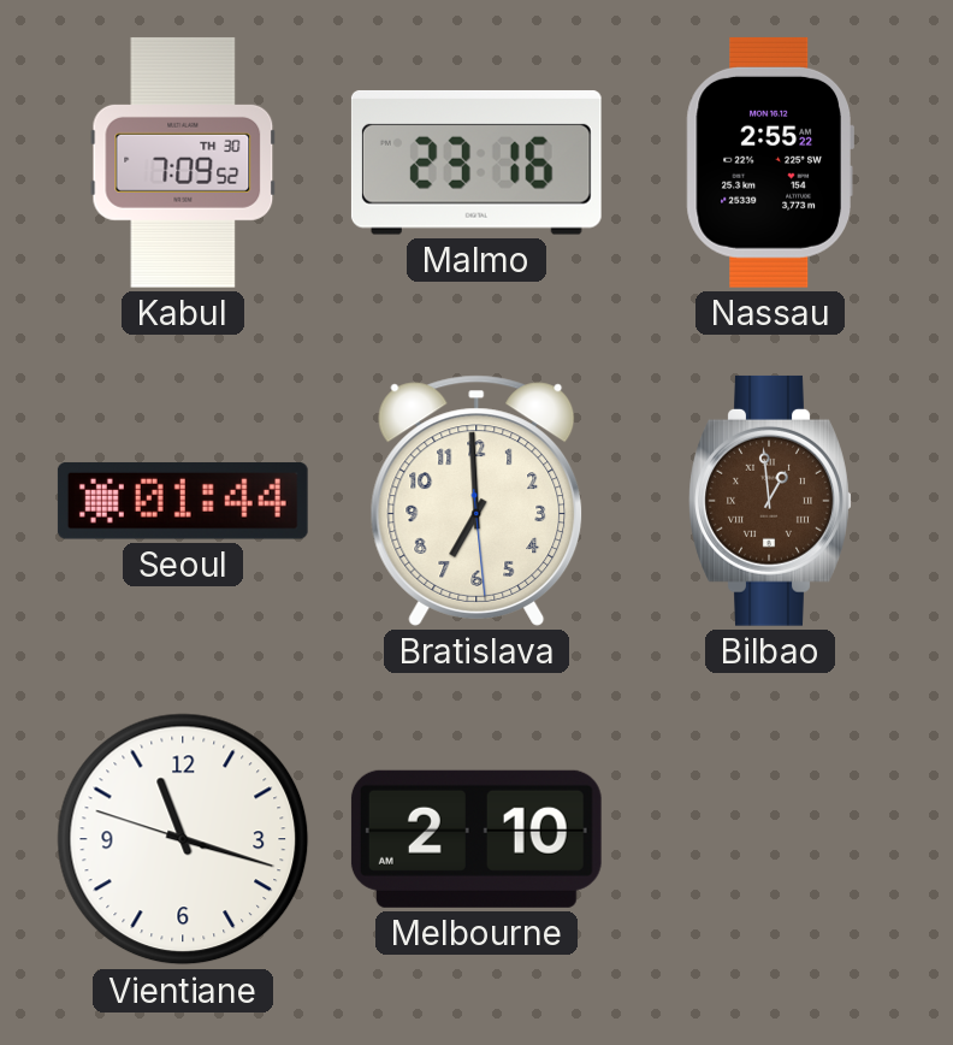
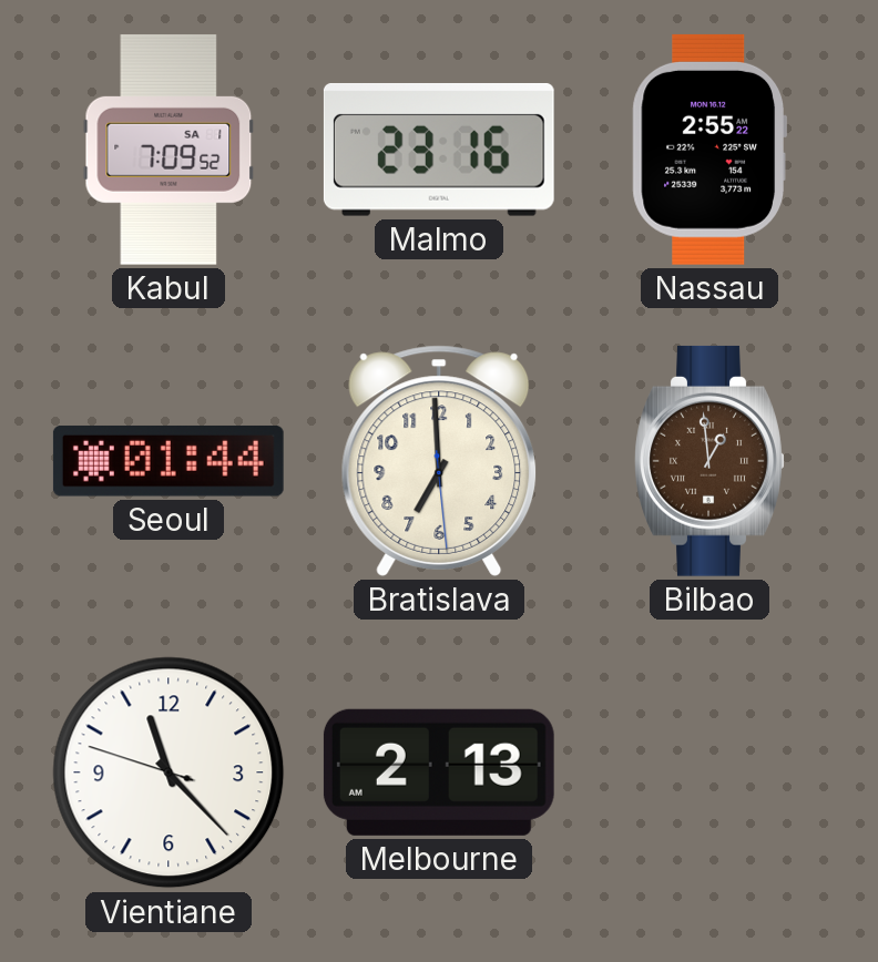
Kabul date: TH 30 -> SA 1
Vientiane: 11:17 -> 11:22
Melbourne: 2:10 -> 2:13
